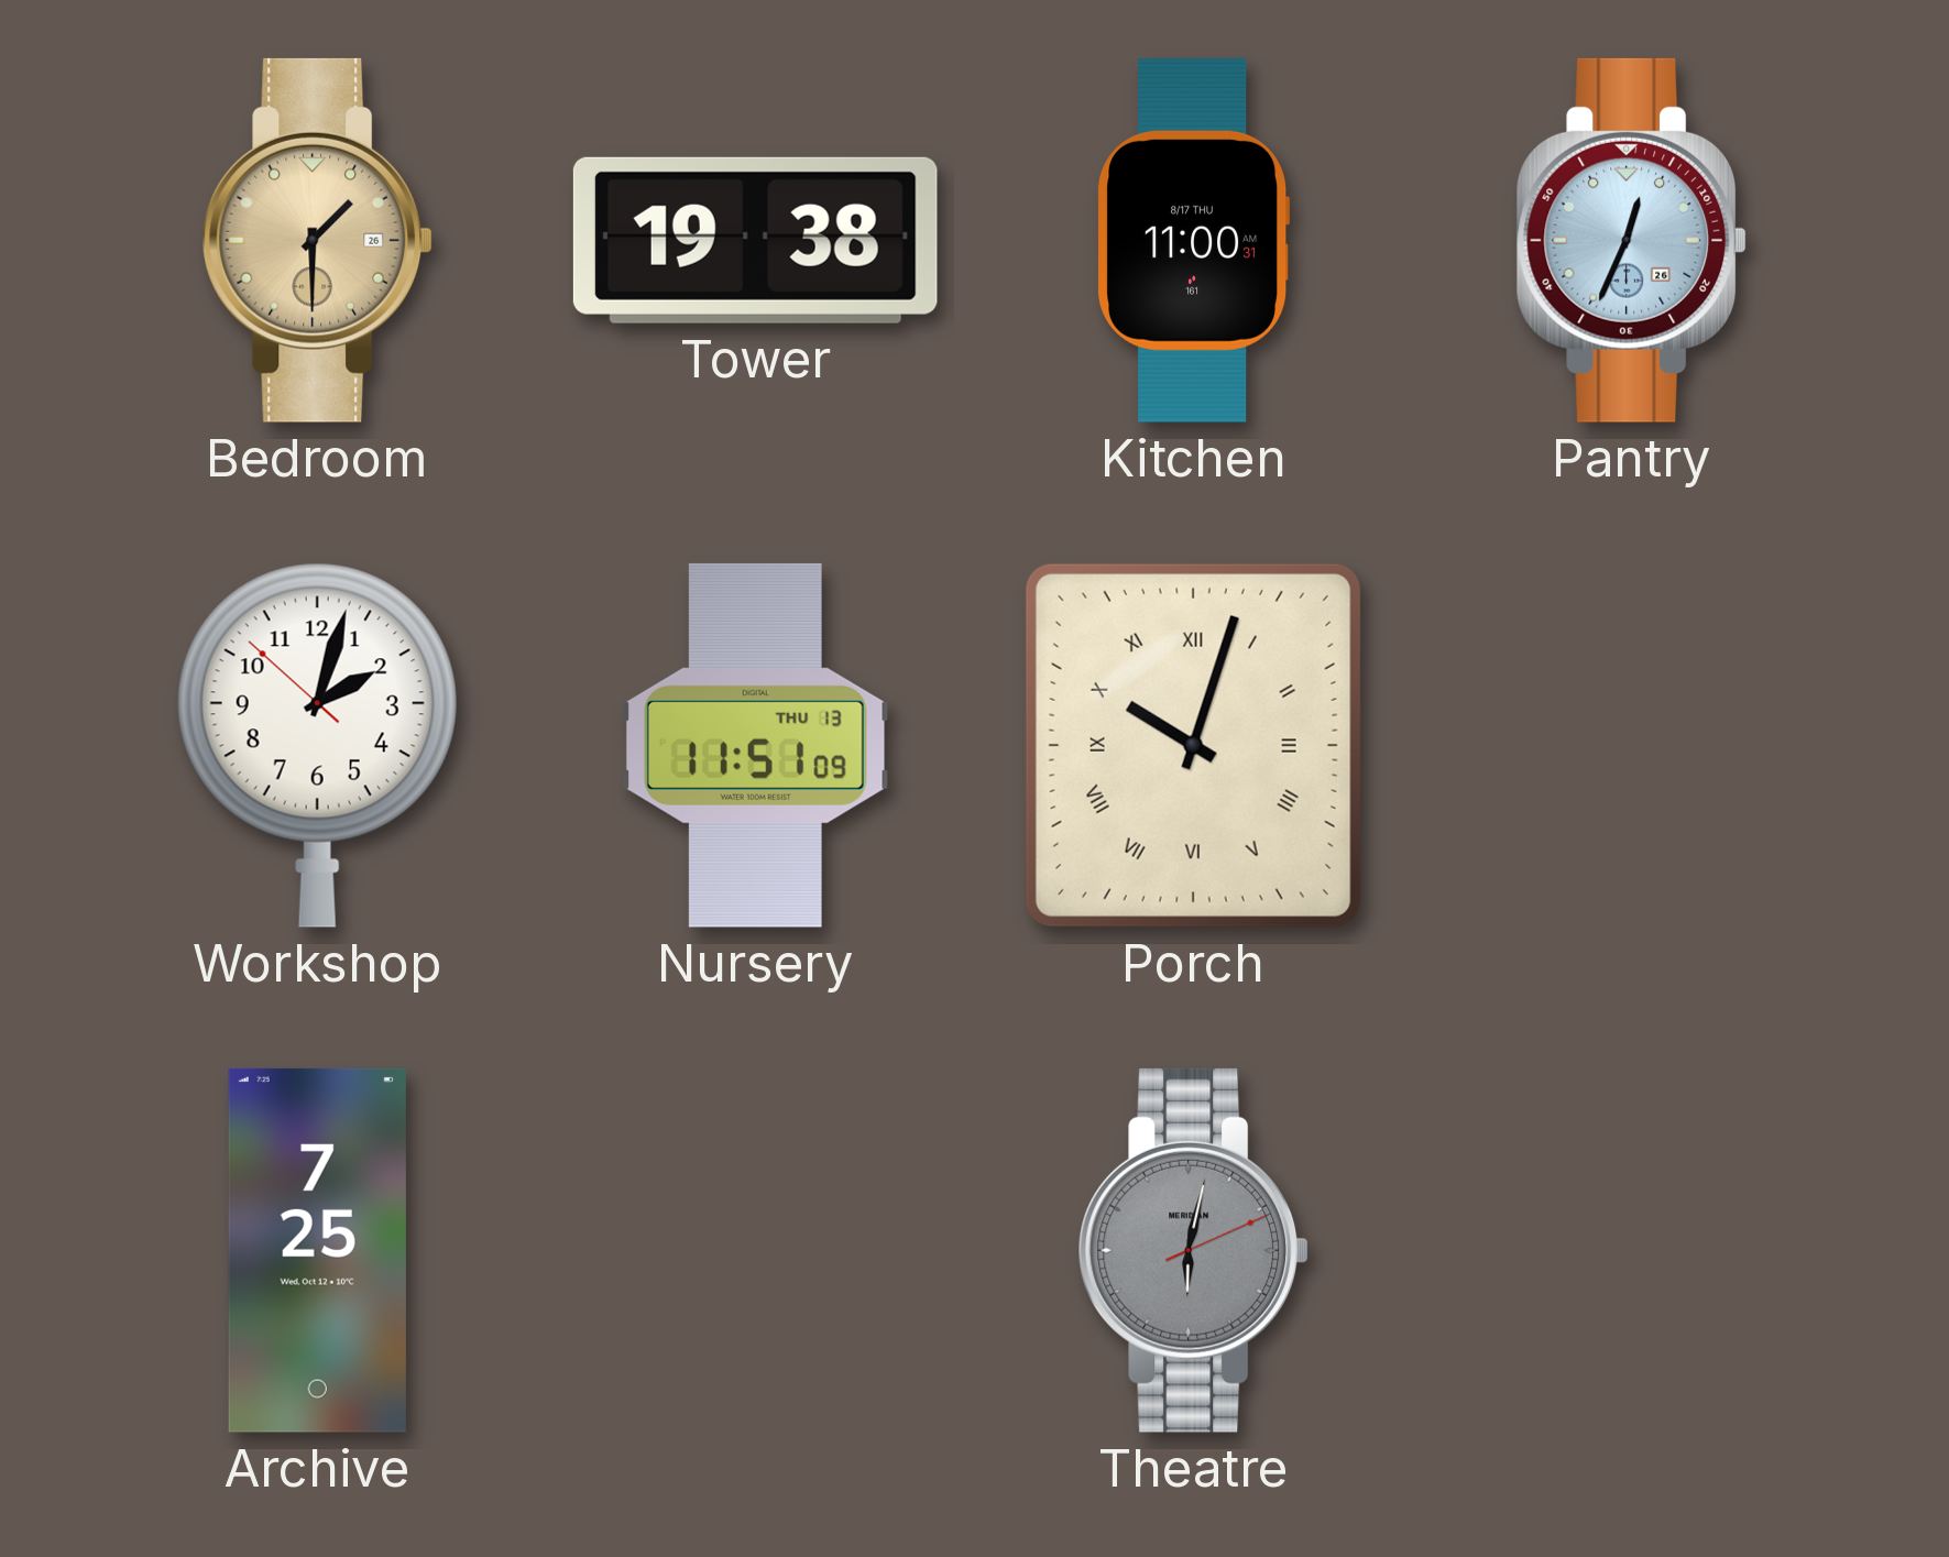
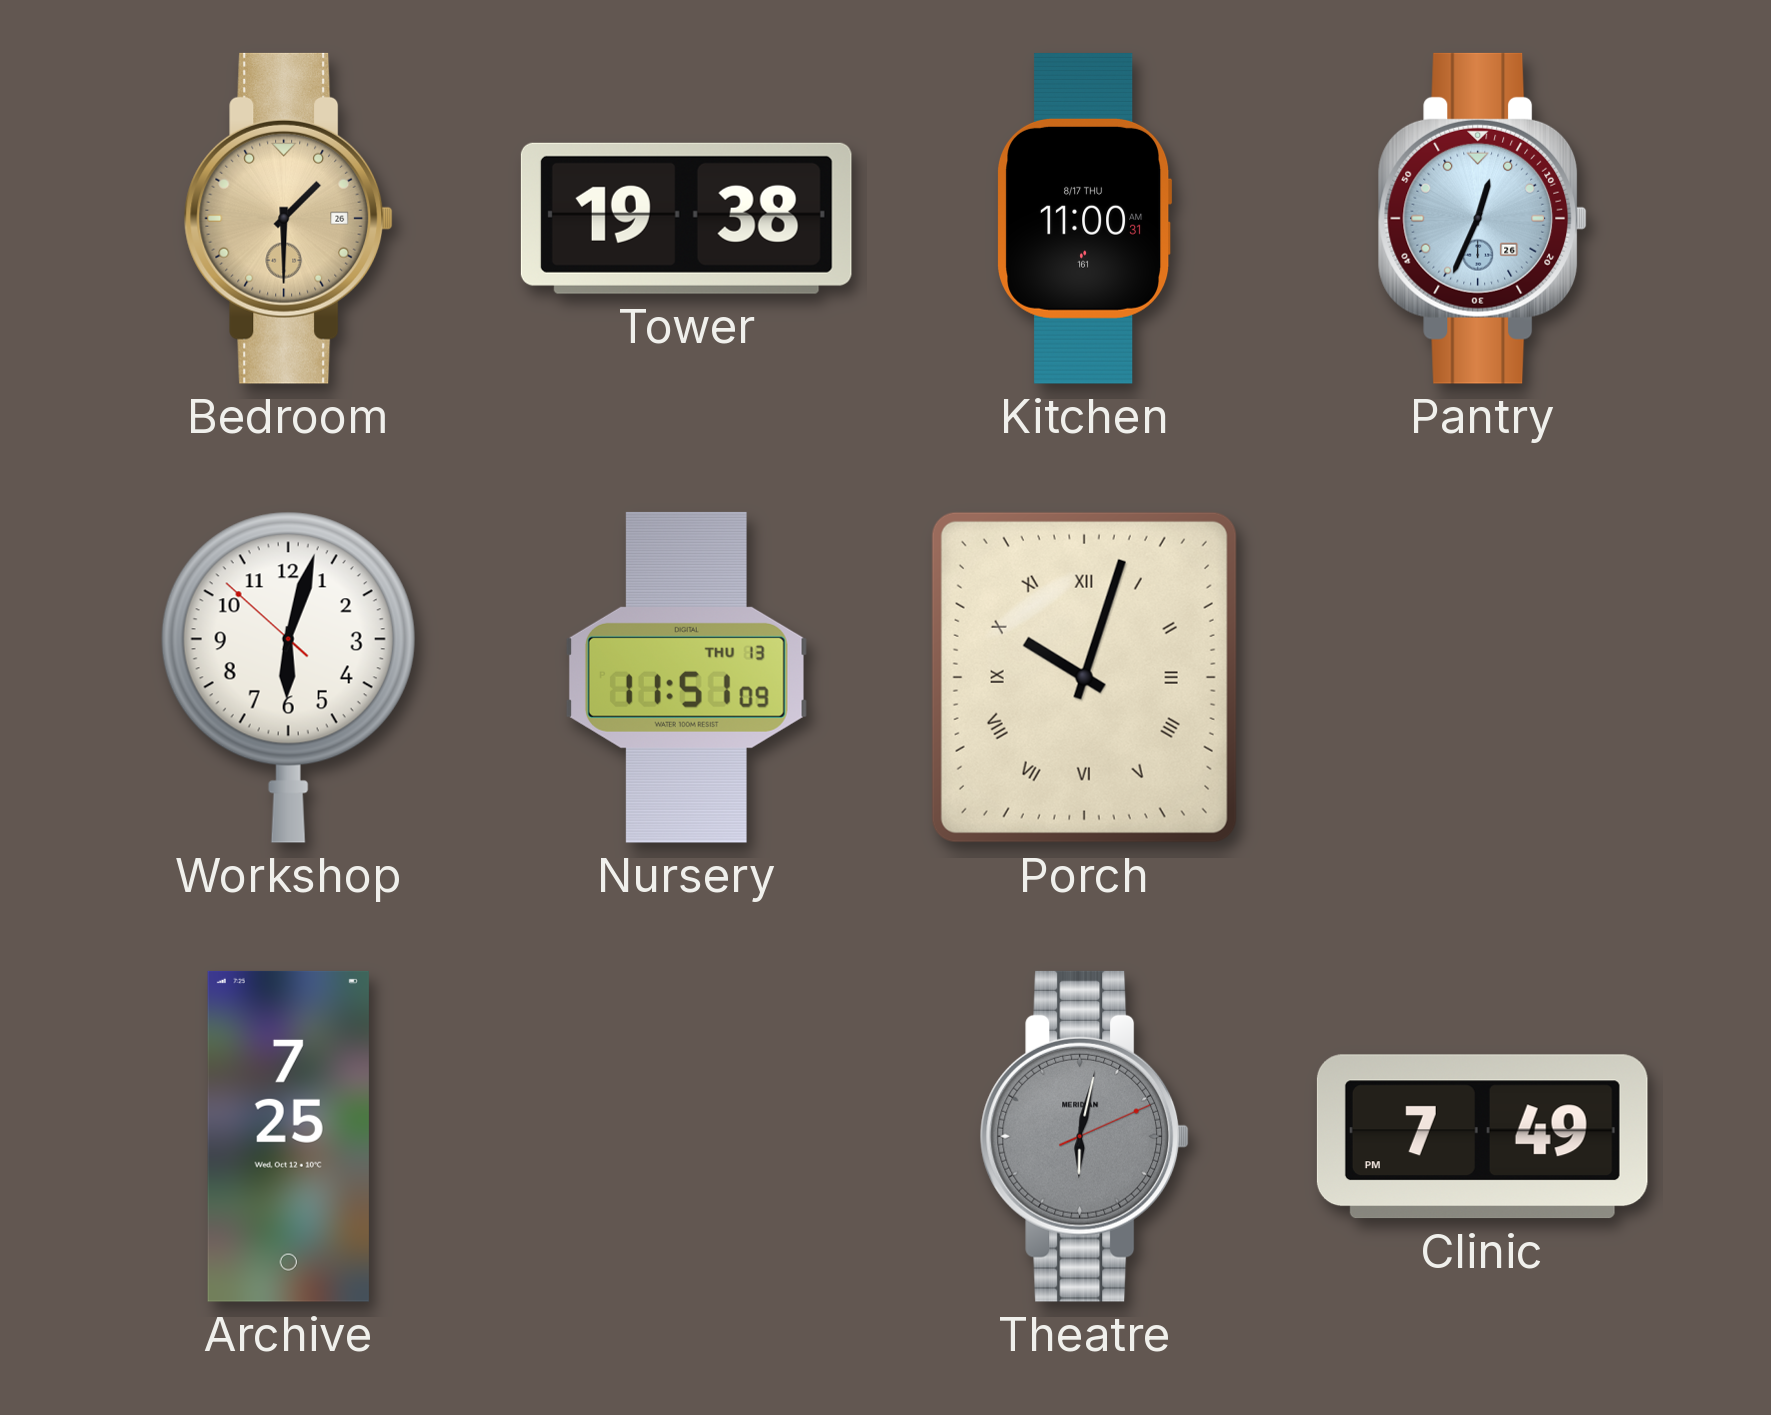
Workshop: 2:02 -> 6:02
Clinic: none -> 7:49
